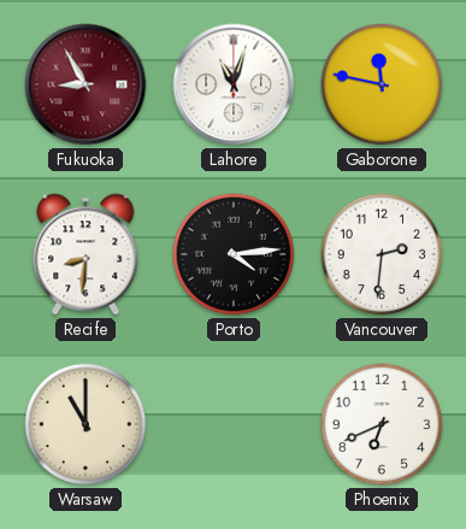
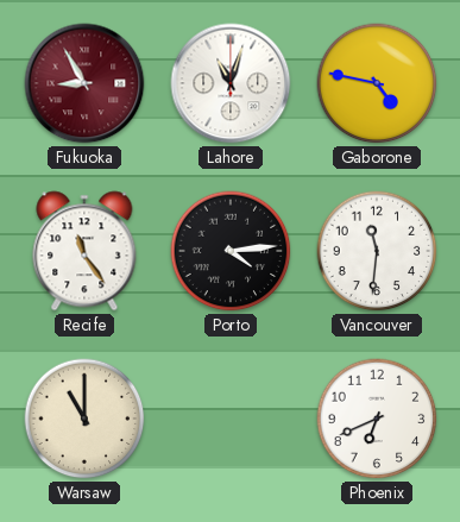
Gaborone: 11:47 -> 4:47
Recife: 8:31 -> 11:24
Vancouver: 2:31 -> 11:31
